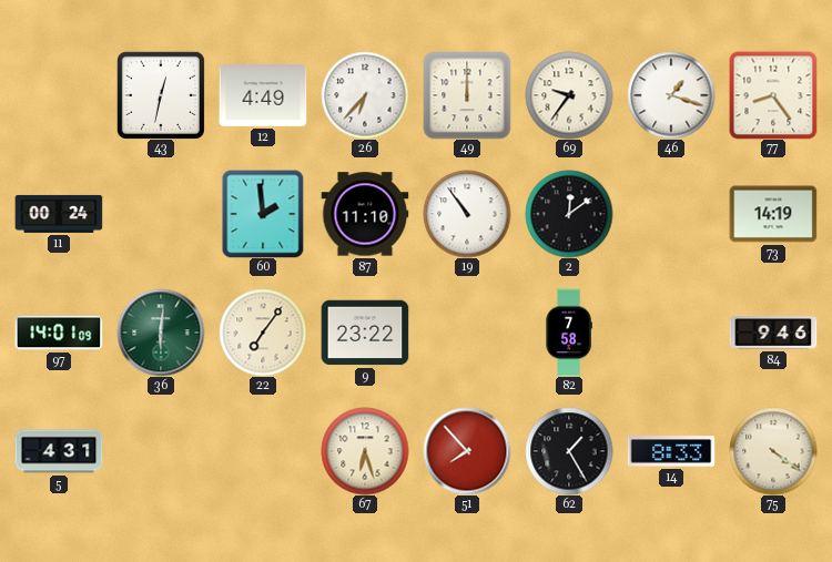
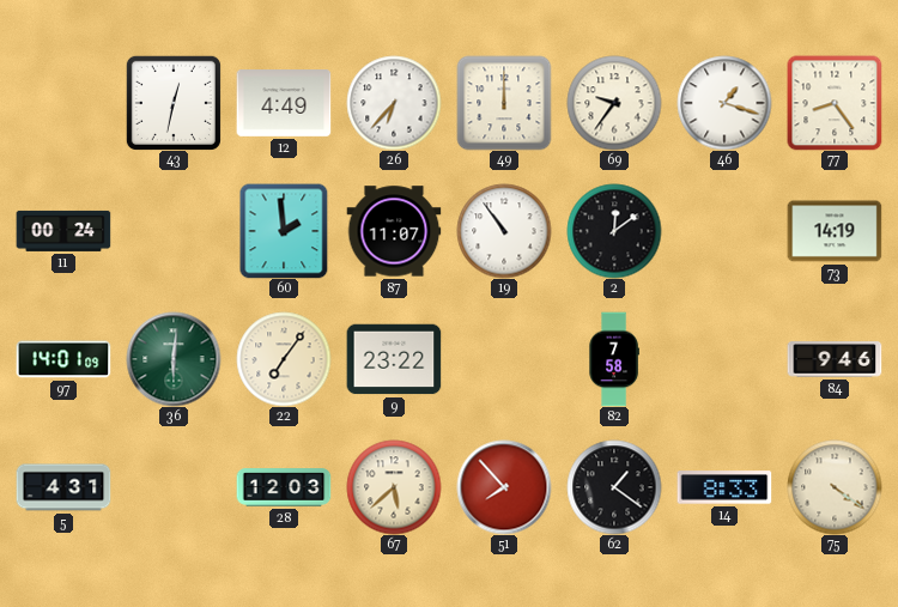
87: 11:10 -> 11:07
28: none -> 12:03
67: 6:27 -> 5:38
62: 1:25 -> 1:21
